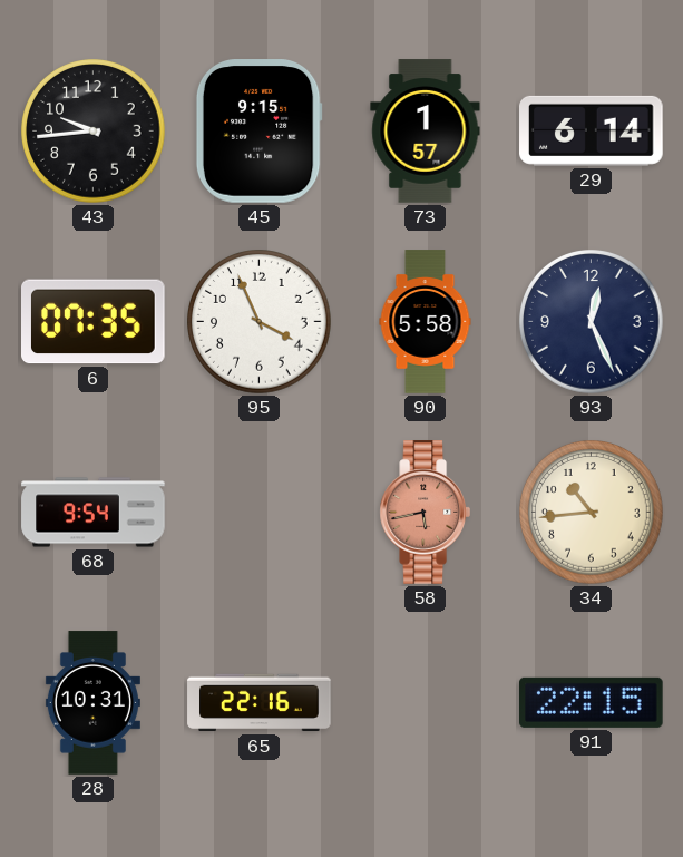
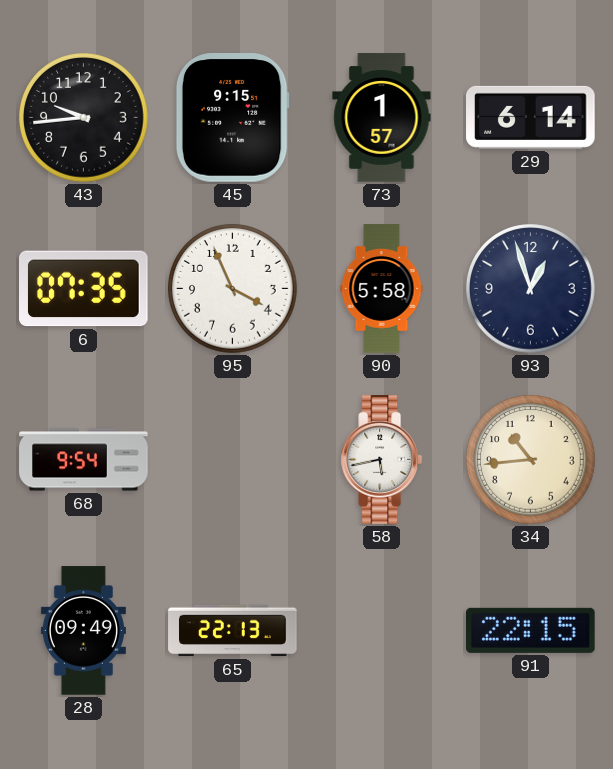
93: 12:26 -> 12:57
58 dial: salmon -> white
28: 10:31 -> 09:49
65: 22:16 -> 22:13
